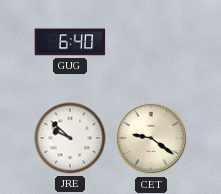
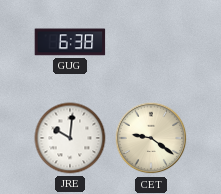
GUG: 6:40 -> 6:38
JRE: 9:52 -> 10:01
